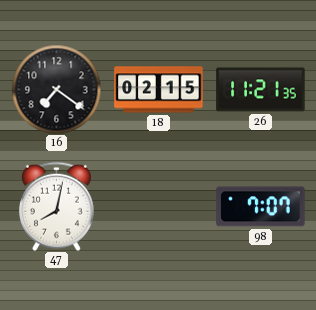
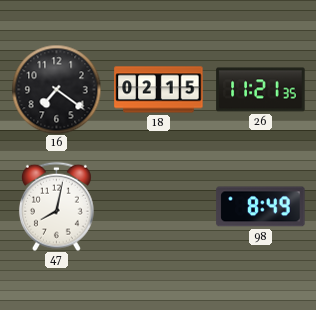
98: 7:07 -> 8:49
